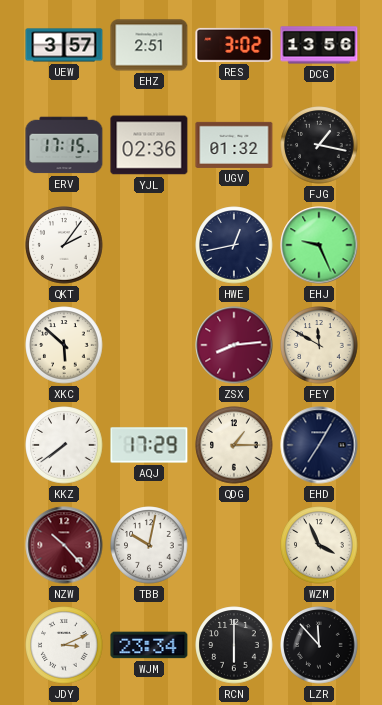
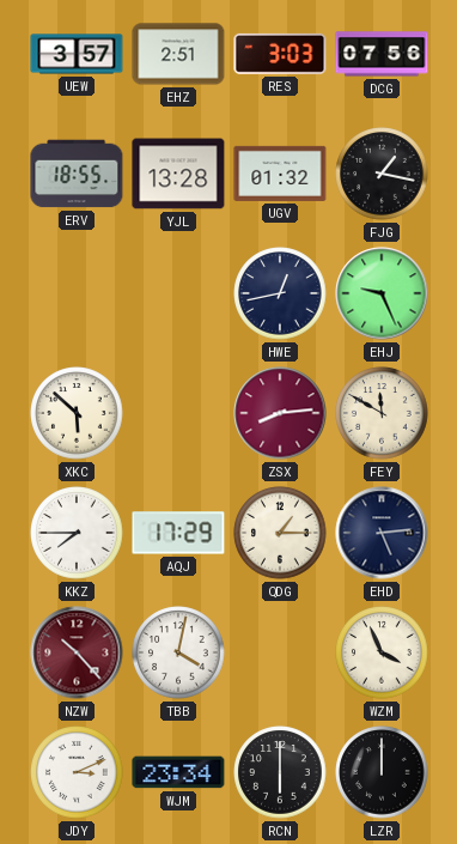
RES: 3:02 -> 3:03
DCG: 13:56 -> 07:56
ERV: 17:15 -> 18:55
YJL: 02:36 -> 13:28
QKT: 2:06 -> none
KKZ: 7:39 -> 7:45
EHD: 7:05 -> 5:14
TBB: 10:02 -> 4:02
LZR: 11:53 -> 12:00
